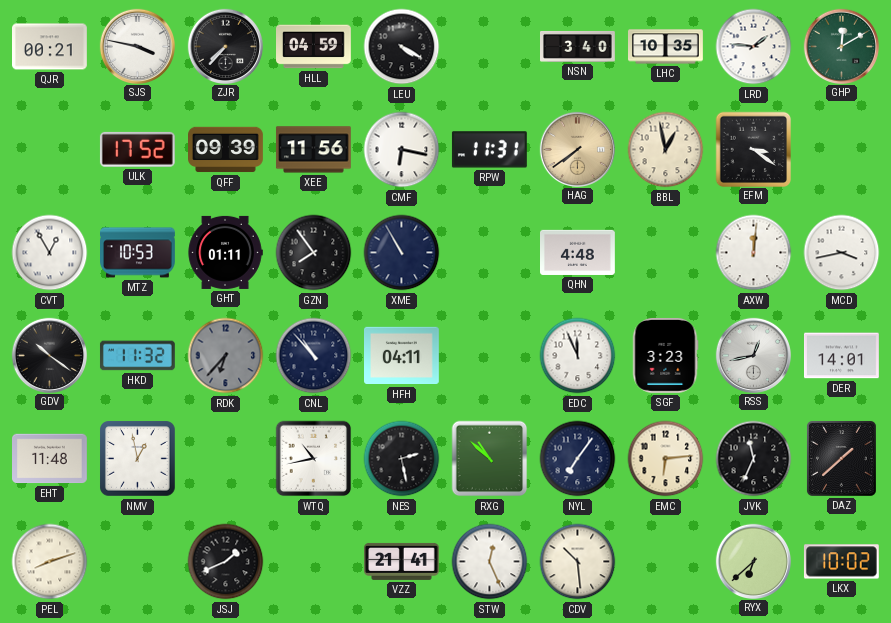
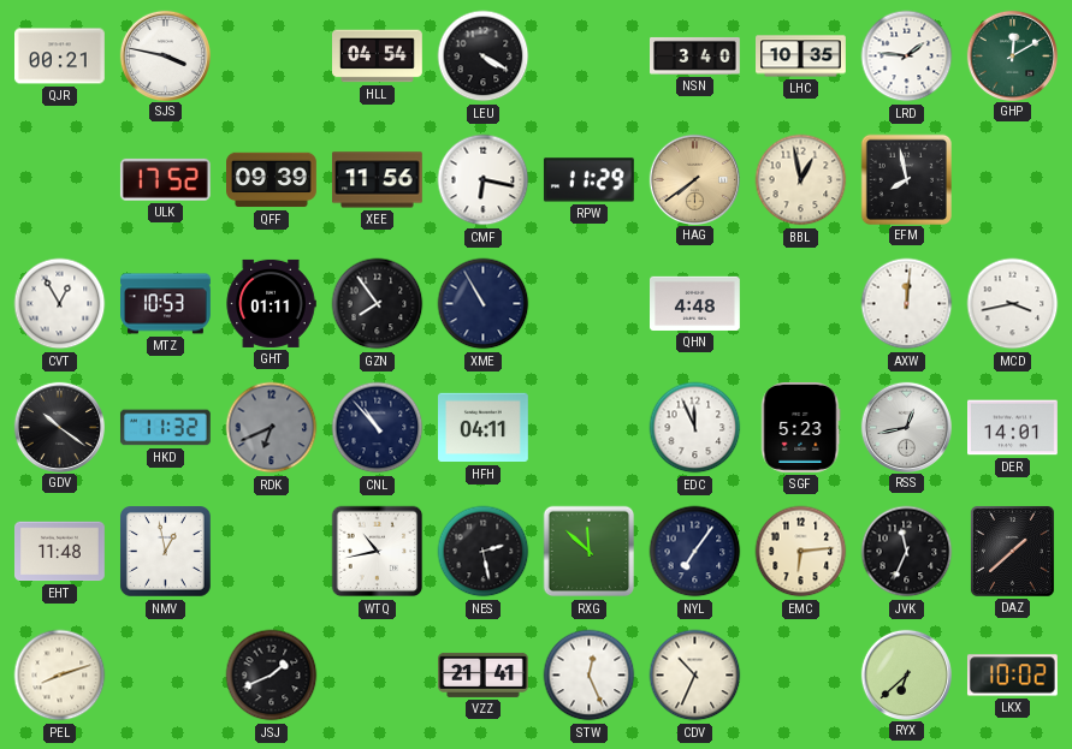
ZJR: 7:37 -> none
HLL: 04:59 -> 04:54
RPW: 11:31 -> 11:29
EFM: 3:21 -> 7:58
RDK: 6:37 -> 6:41
SGF: 3:23 -> 5:23
RXG: 10:52 -> 11:52
CDV: 10:29 -> 10:34
